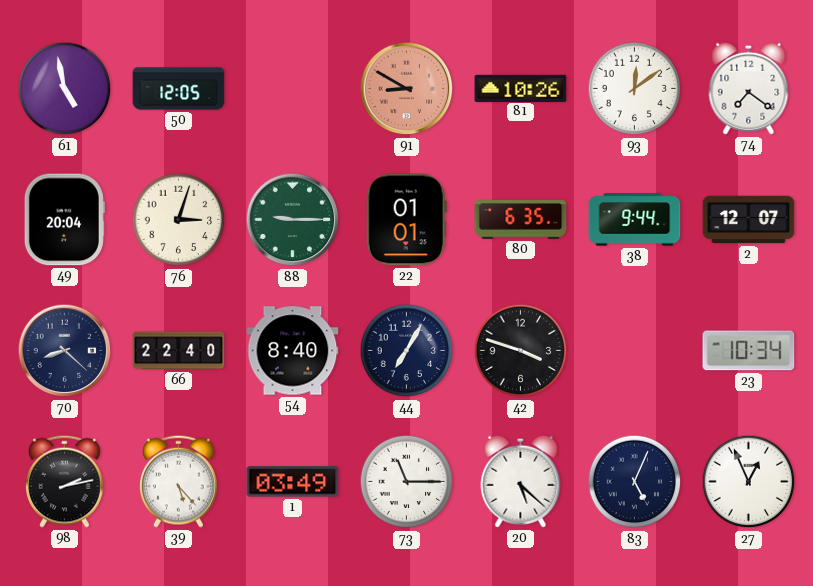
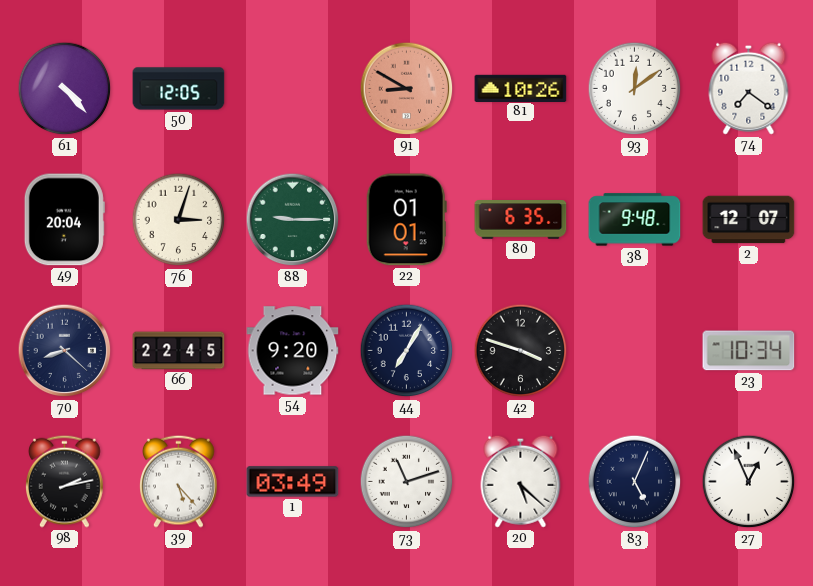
61: 4:58 -> 4:23
38: 9:44 -> 9:48
66: 22:40 -> 22:45
54: 8:40 -> 9:20
73: 11:15 -> 11:12
